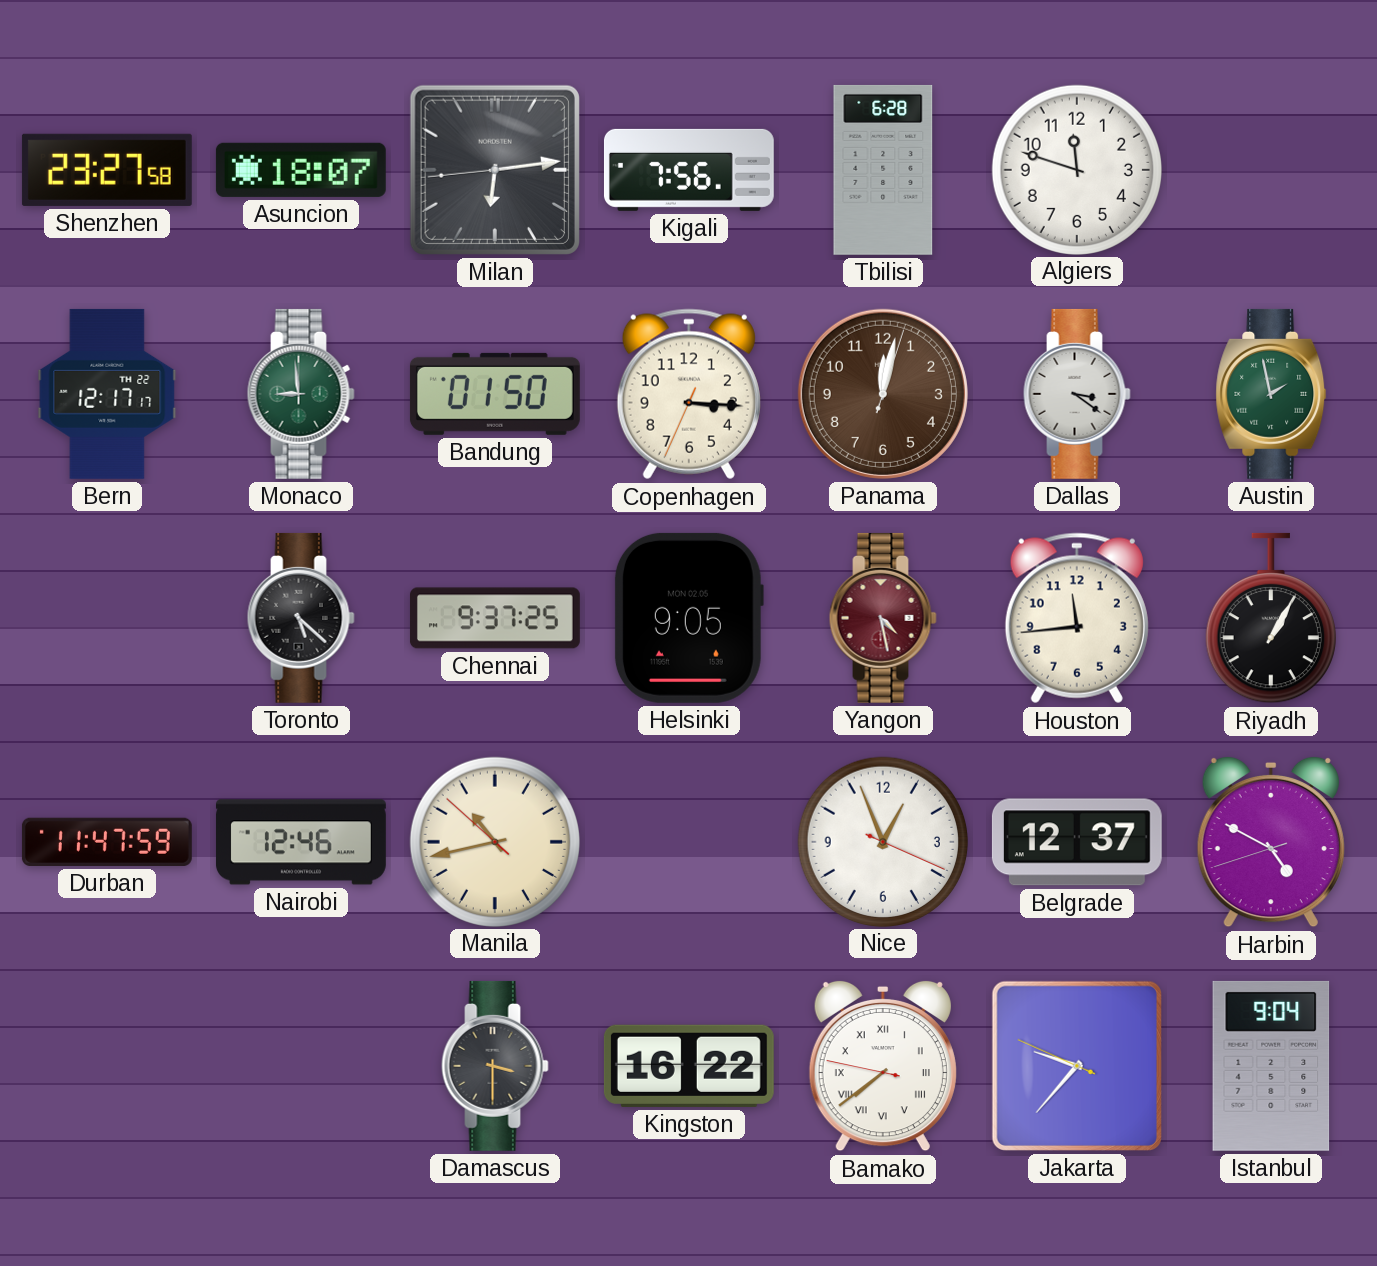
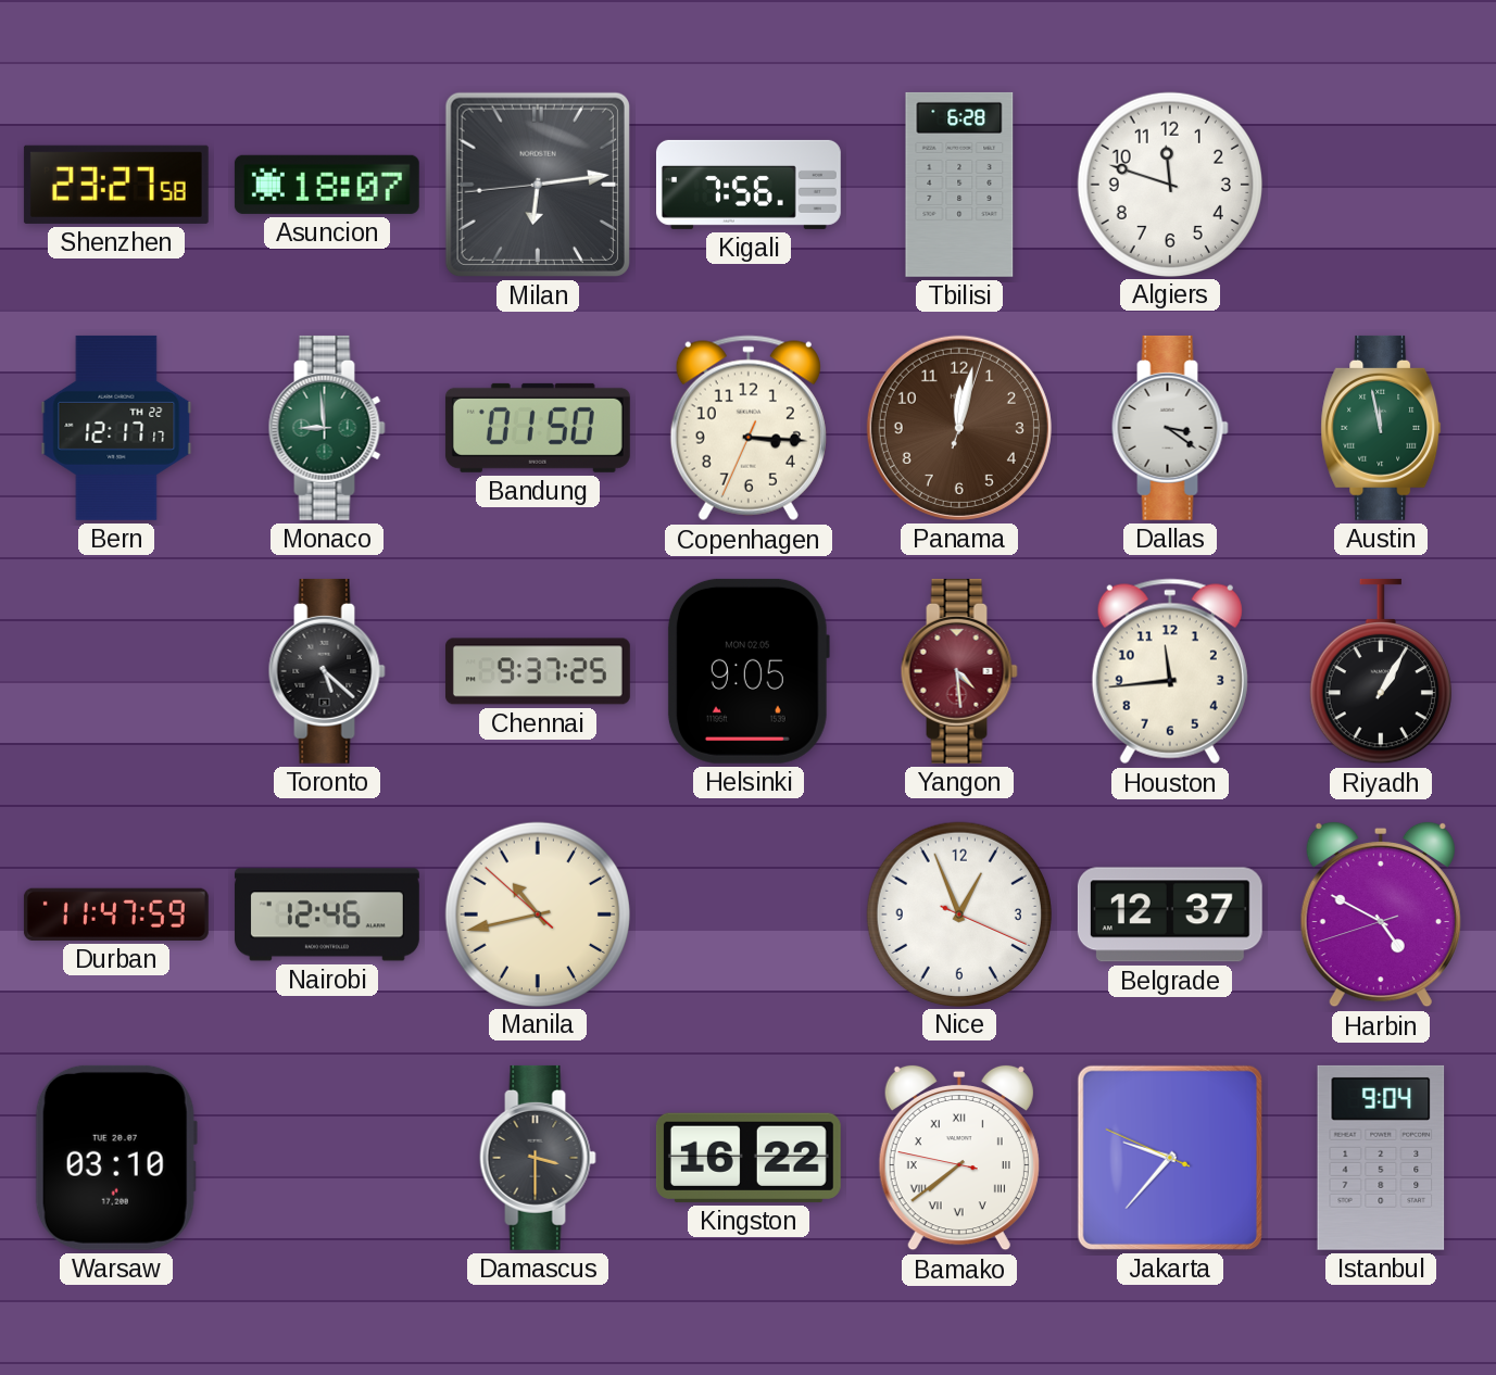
Austin: 1:58 -> 11:58
Yangon: 4:28 -> 4:29
Warsaw: none -> 03:10
